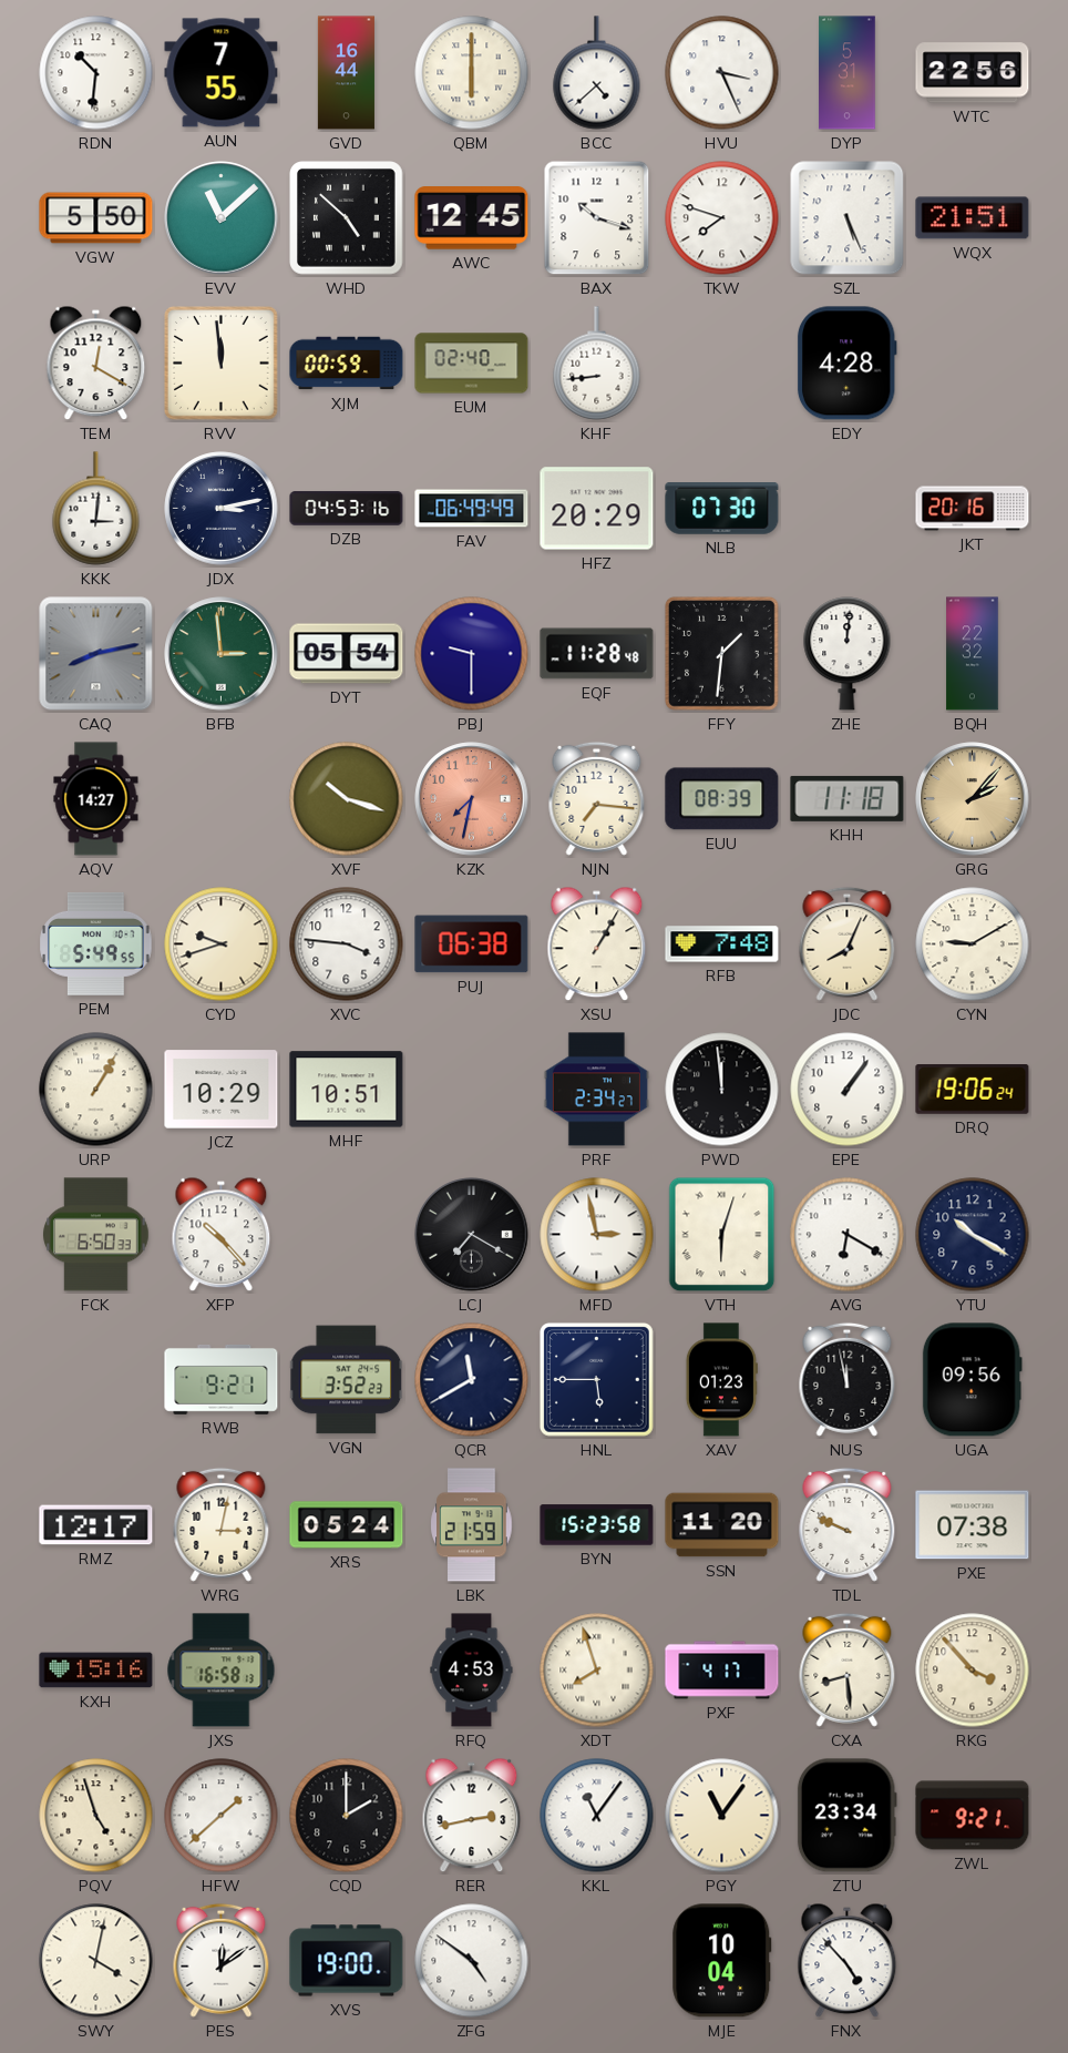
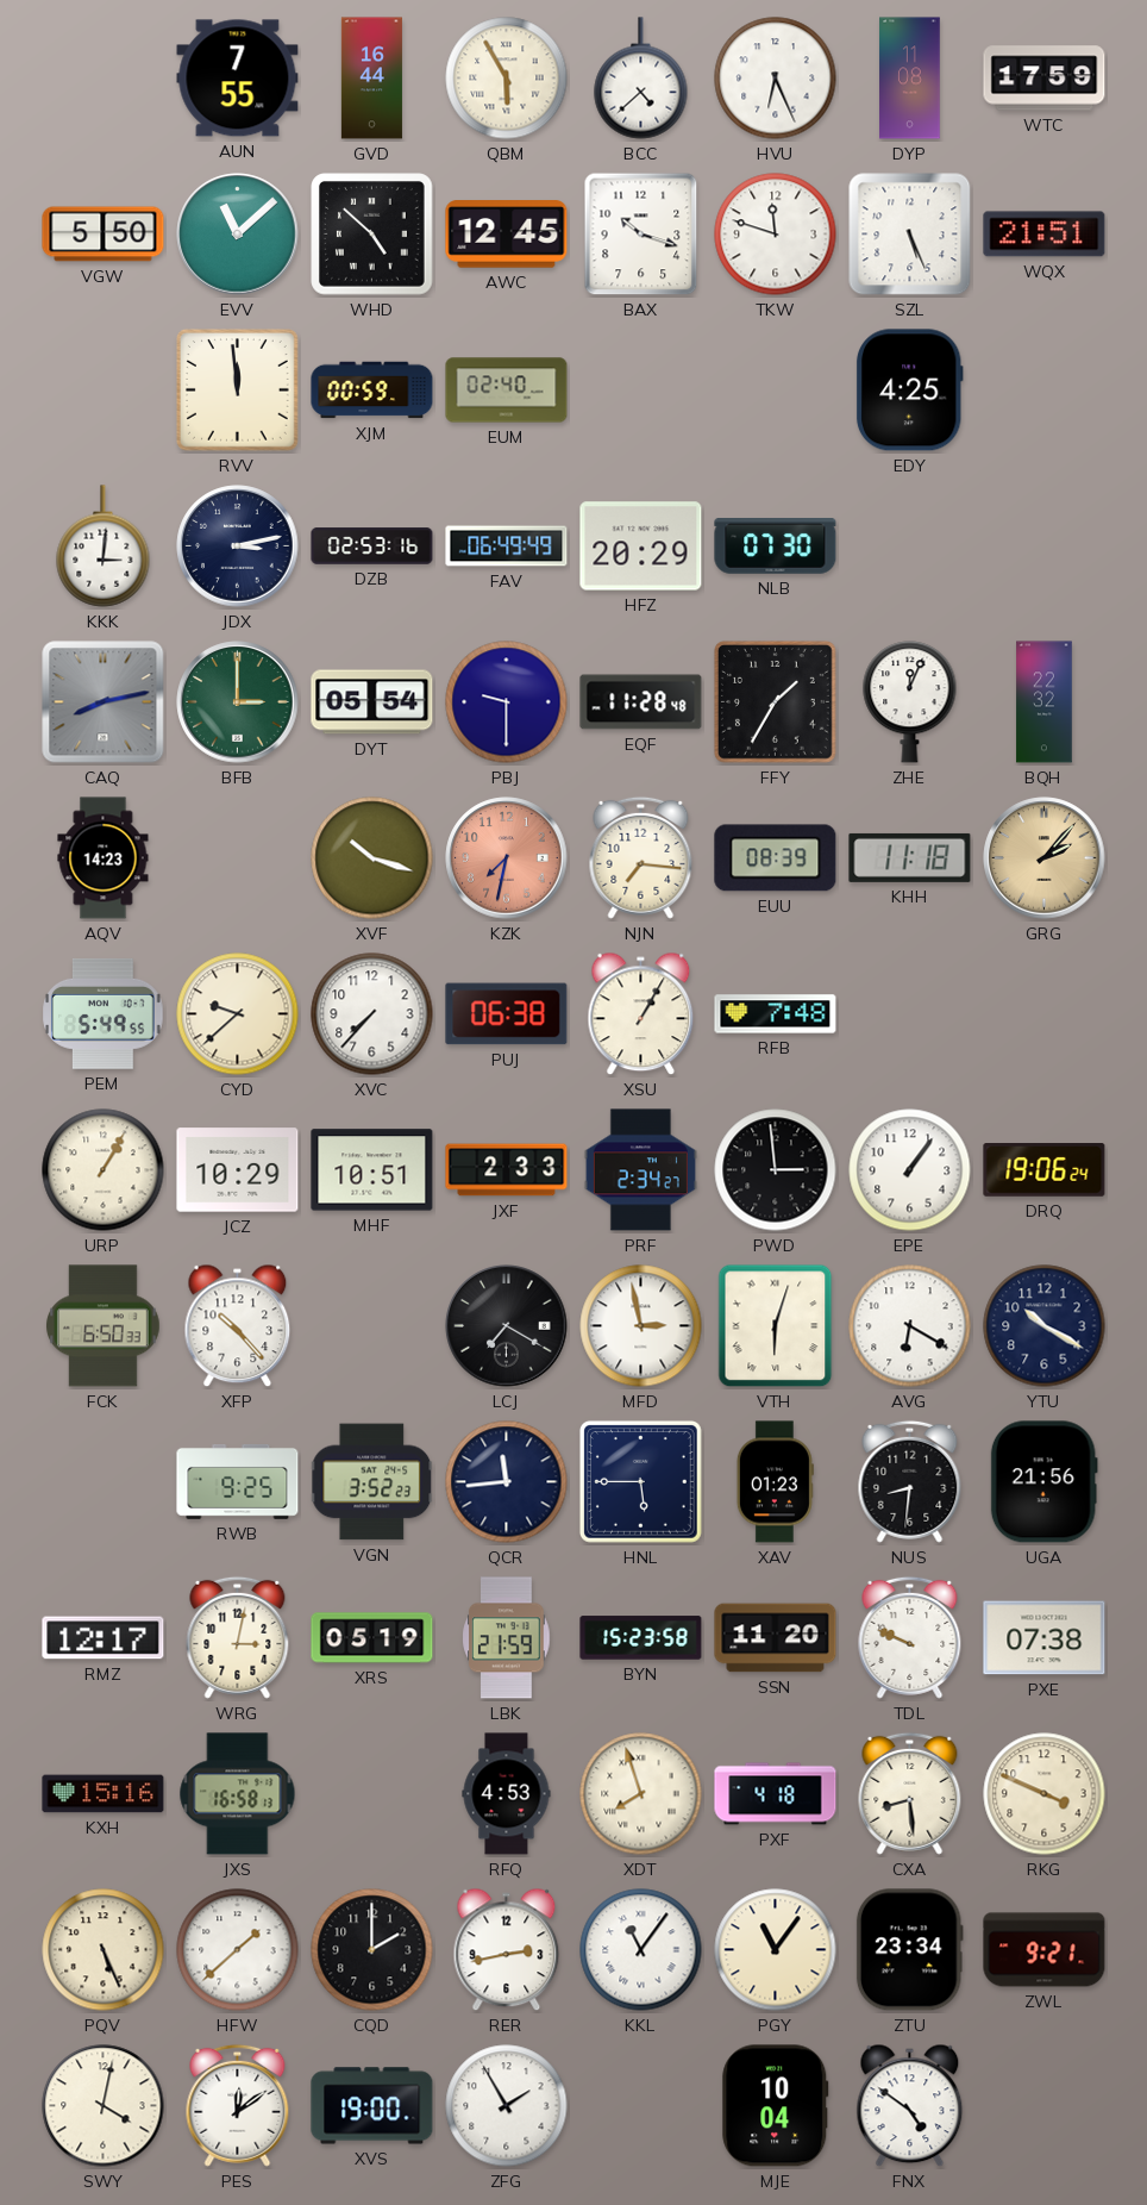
RDN: 10:31 -> none
QBM: 6:00 -> 5:55
HVU: 3:26 -> 6:26
DYP: 5:31 -> 11:08
WTC: 22:56 -> 17:59
TKW: 7:48 -> 11:48
TEM: 12:20 -> none
KHF: 8:44 -> none
EDY: 4:28 -> 4:25
DZB: 04:53 -> 02:53
JKT: 20:16 -> none
BFB: 2:59 -> 3:00
FFY: 1:31 -> 1:35
ZHE: 12:01 -> 12:04
AQV: 14:27 -> 14:23
CYD: 9:42 -> 9:38
XVC: 3:46 -> 7:37
JDC: 8:04 -> none
CYN: 9:10 -> none
JXF: none -> 2:33
PWD: 11:59 -> 2:59
RWB: 9:21 -> 9:25
QCR: 11:40 -> 11:44
NUS: 11:58 -> 8:31
UGA: 09:56 -> 21:56
XRS: 05:24 -> 05:19
PXF: 4:17 -> 4:18
RKG: 3:53 -> 3:49
PQV: 4:57 -> 5:26
ZFG: 4:51 -> 1:55
FNX: 4:53 -> 4:51
